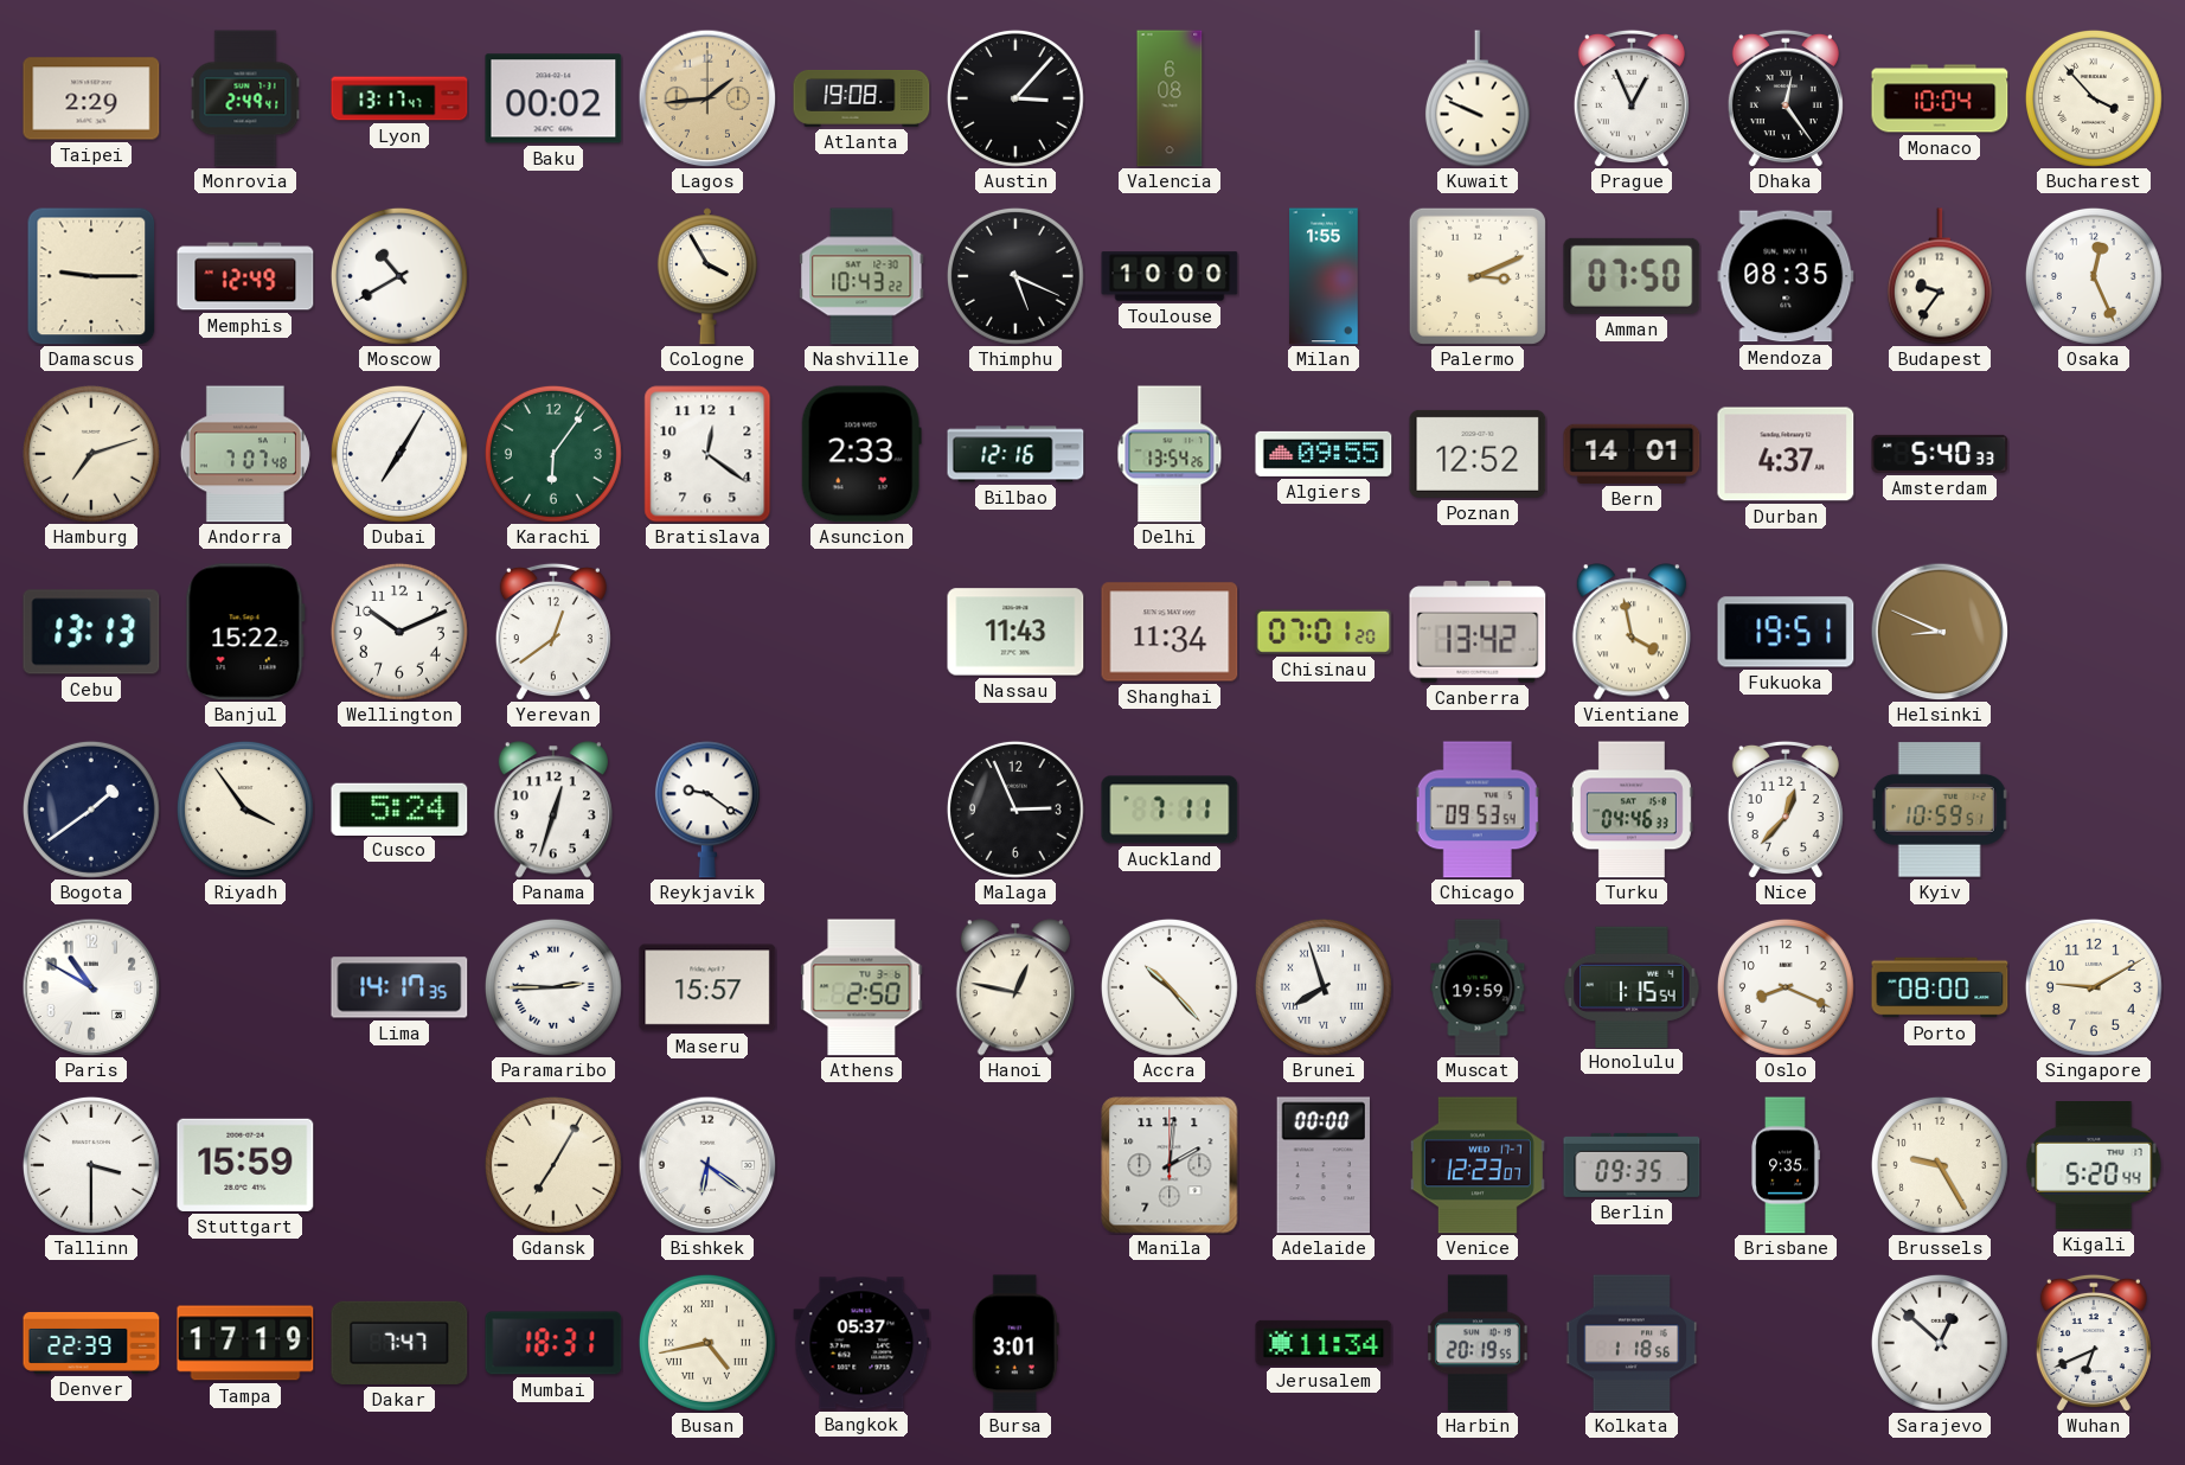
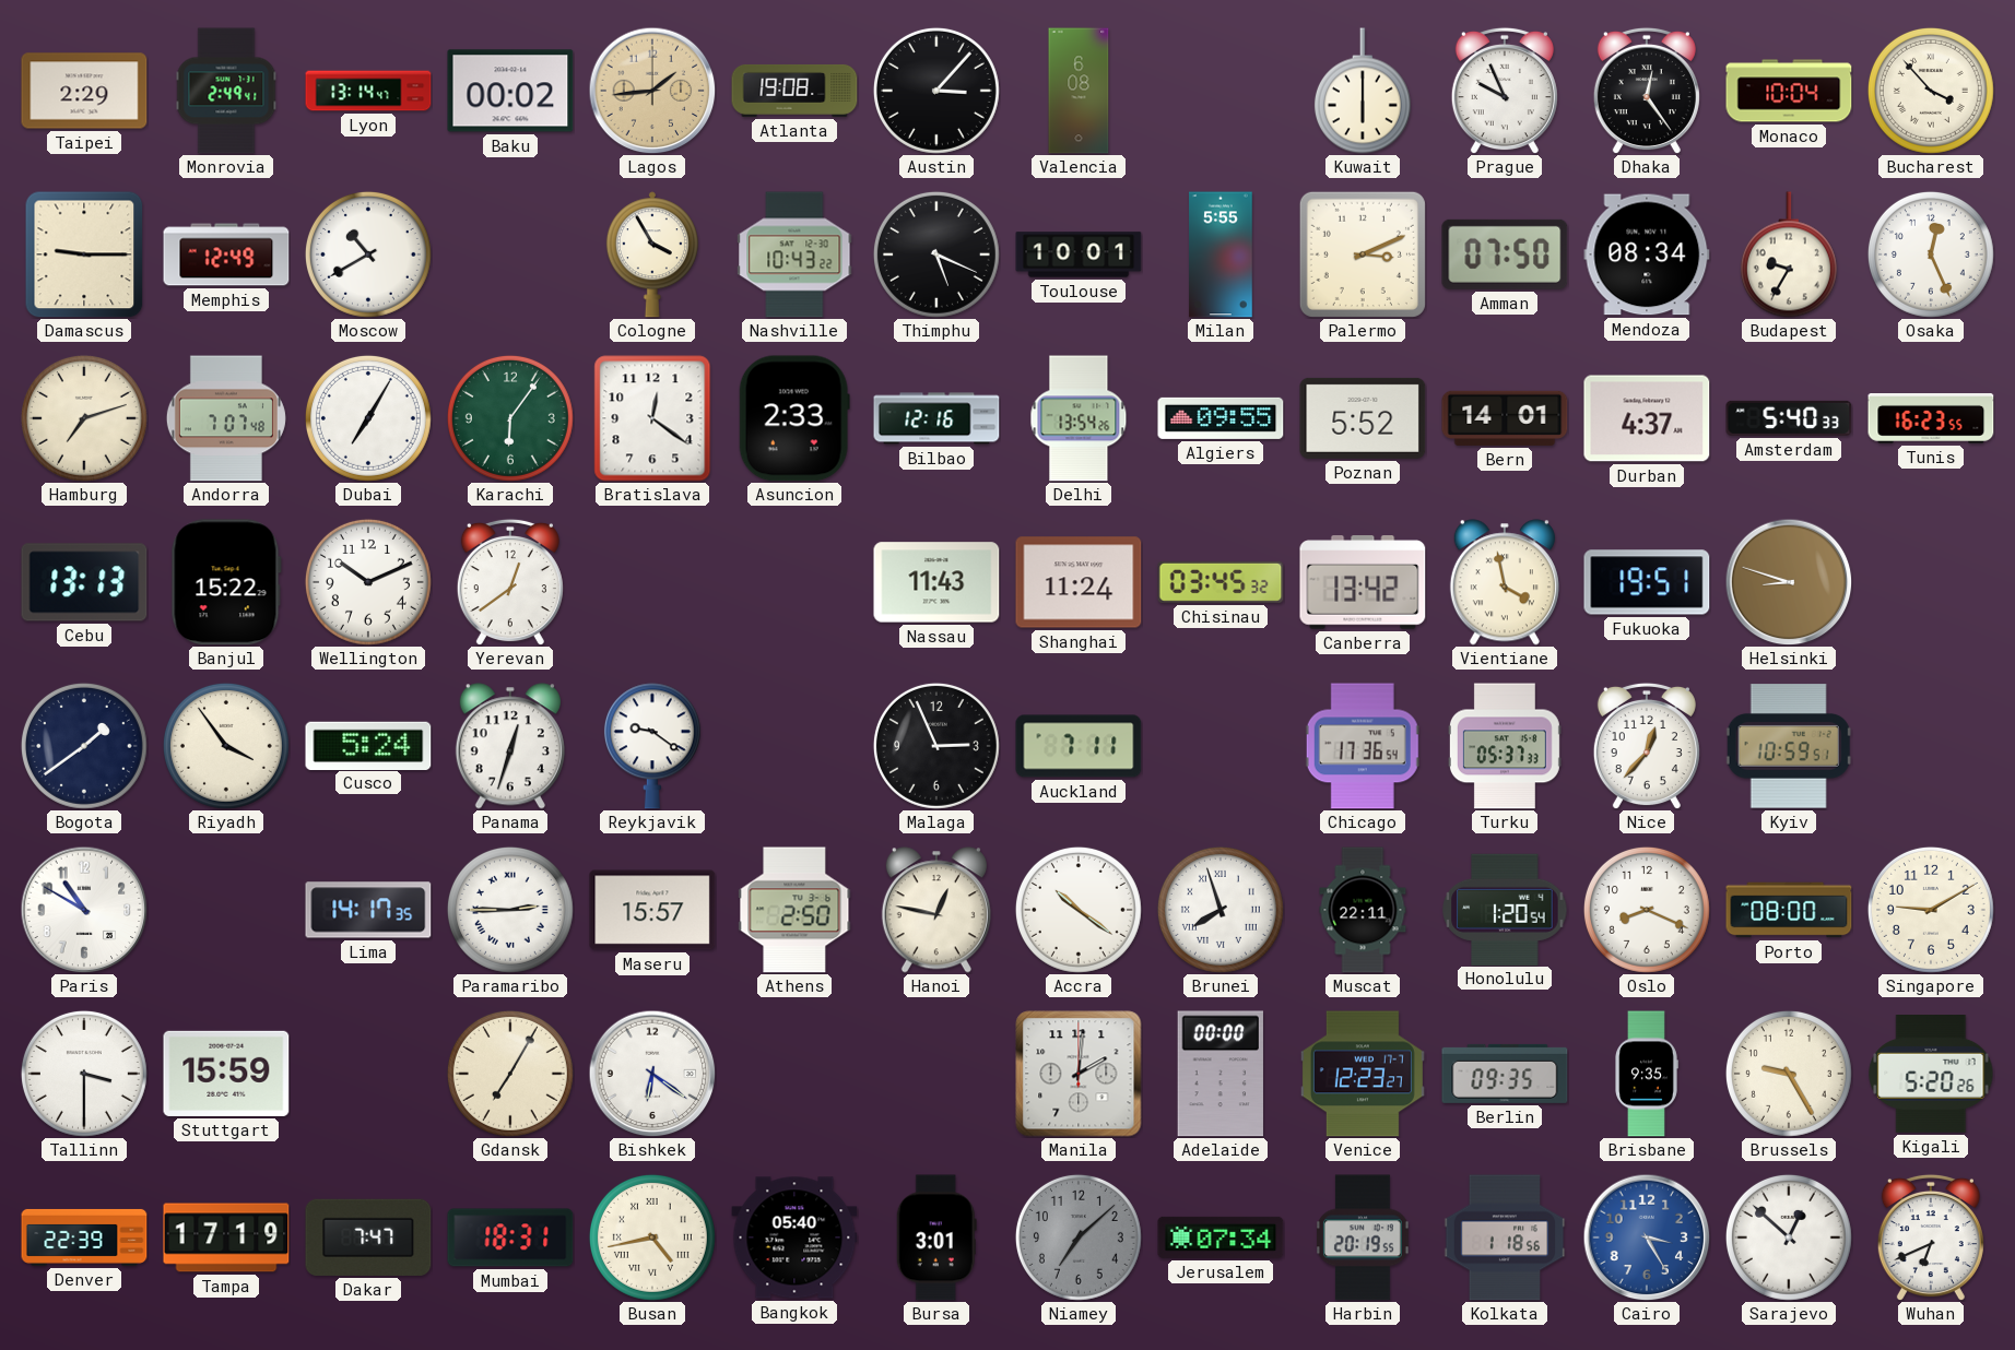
Lyon: 13:17 -> 13:14
Kuwait: 9:49 -> 6:00
Prague: 12:56 -> 9:56
Toulouse: 10:00 -> 10:01
Milan: 1:55 -> 5:55
Mendoza: 08:35 -> 08:34
Budapest: 9:36 -> 9:35
Poznan: 12:52 -> 5:52
Tunis: none -> 16:23
Shanghai: 11:34 -> 11:24
Chisinau: 07:01 -> 03:45
Helsinki: 8:49 -> 8:48
Chicago: 09:53 -> 17:36
Turku: 04:46 -> 05:37
Accra: 10:23 -> 10:21
Muscat: 19:59 -> 22:11
Honolulu: 1:15 -> 1:20
Venice: 12:23:07 -> 12:23:27
Kigali: 5:20:44 -> 5:20:26
Bangkok: 05:37 -> 05:40
Niamey: none -> 7:08
Jerusalem: 11:34 -> 07:34
Cairo: none -> 3:25
